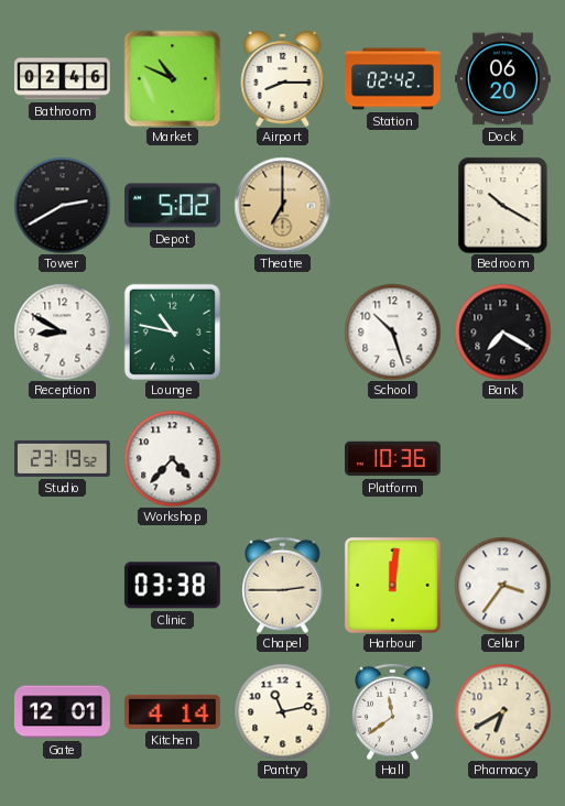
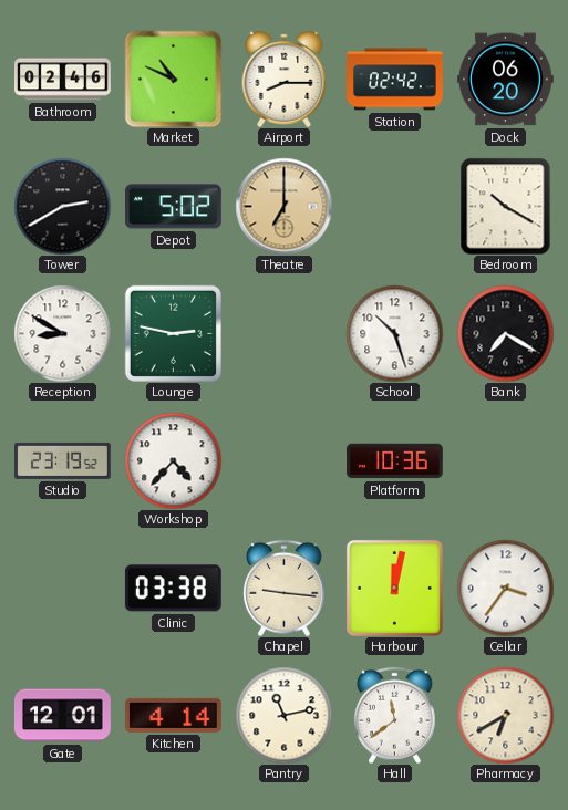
Lounge: 10:47 -> 2:47
Chapel: 2:45 -> 9:16
Harbour: 12:01 -> 12:02
